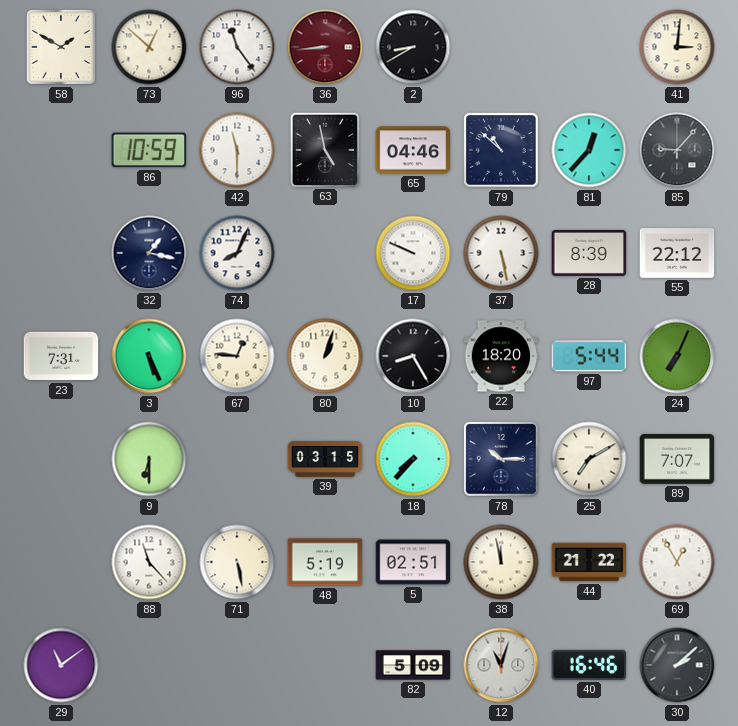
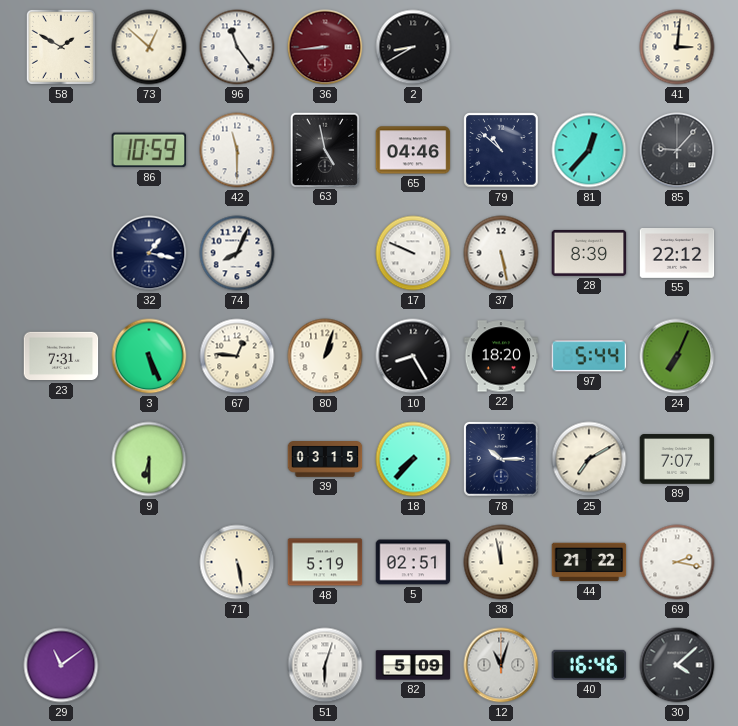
88: 11:23 -> none
69: 12:55 -> 2:17
51: none -> 6:03
30: 2:08 -> 4:08
